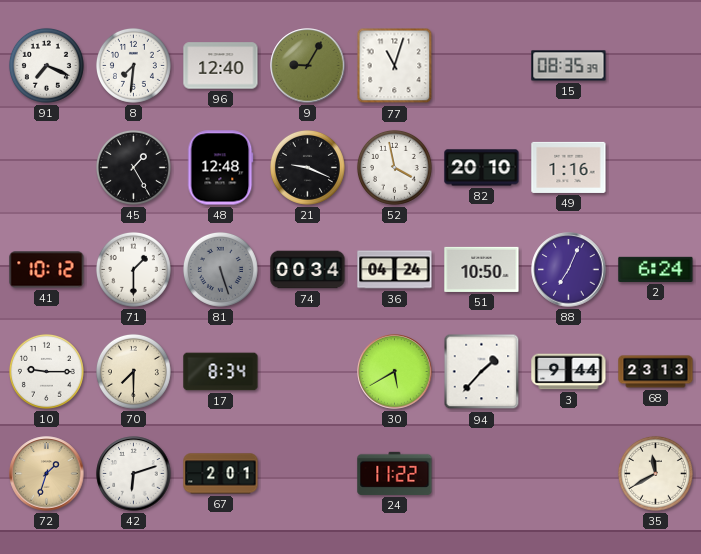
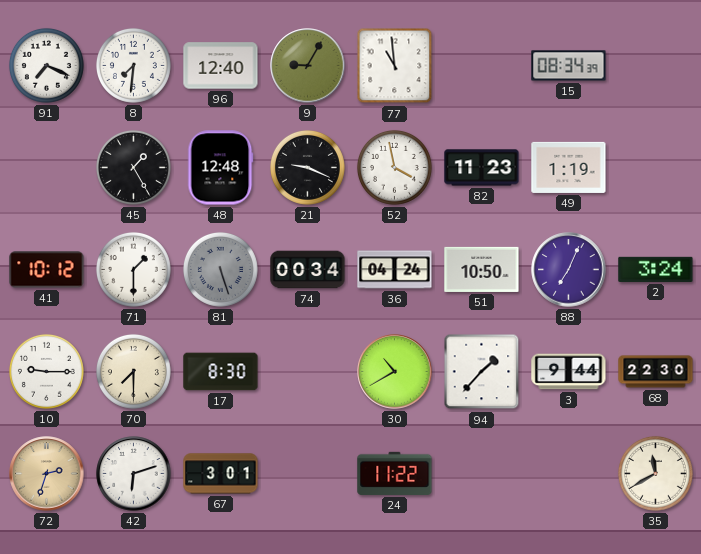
77: 11:03 -> 10:59
15: 08:35 -> 08:34
82: 20:10 -> 11:23
49: 1:16 -> 1:19
2: 6:24 -> 3:24
17: 8:34 -> 8:30
30: 5:40 -> 10:40
68: 23:13 -> 22:30
72: 1:33 -> 2:33
67: 2:01 -> 3:01
